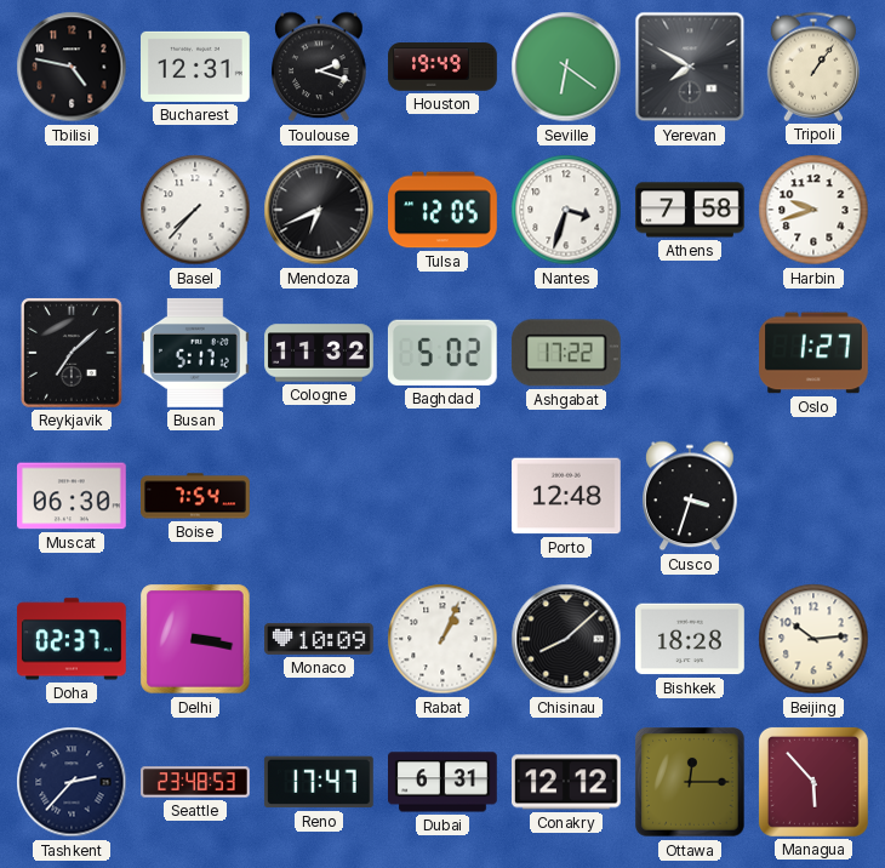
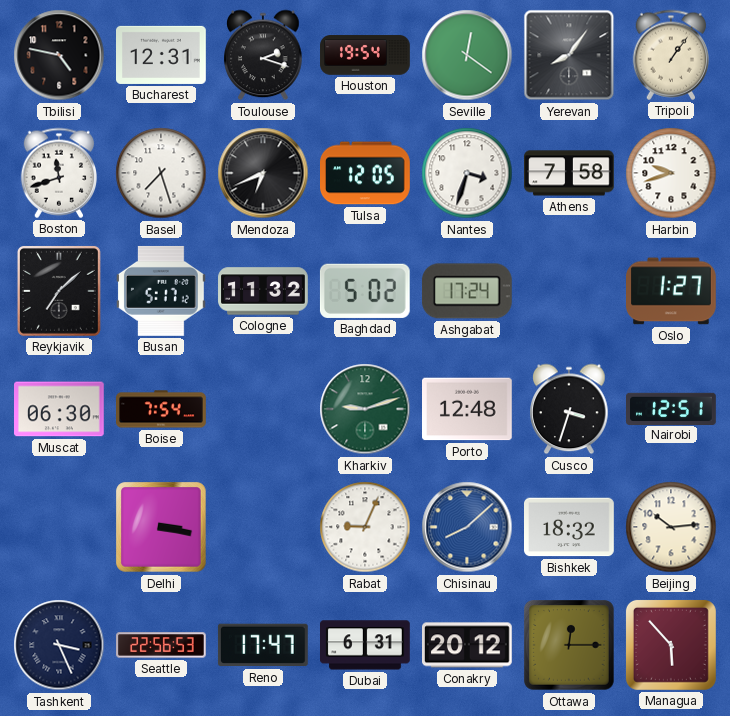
Houston: 19:49 -> 19:54
Seville: 6:21 -> 12:21
Yerevan: 7:50 -> 8:06
Boston: none -> 11:42
Basel: 7:37 -> 7:27
Ashgabat: 17:22 -> 17:24
Kharkiv: none -> 9:12
Nairobi: none -> 12:51
Doha: 02:37 -> none
Monaco: 10:09 -> none
Rabat: 1:04 -> 9:04
Chisinau dial: black -> blue
Bishkek: 18:28 -> 18:32
Tashkent: 2:37 -> 3:26
Seattle: 23:48 -> 22:56
Conakry: 12:12 -> 20:12
